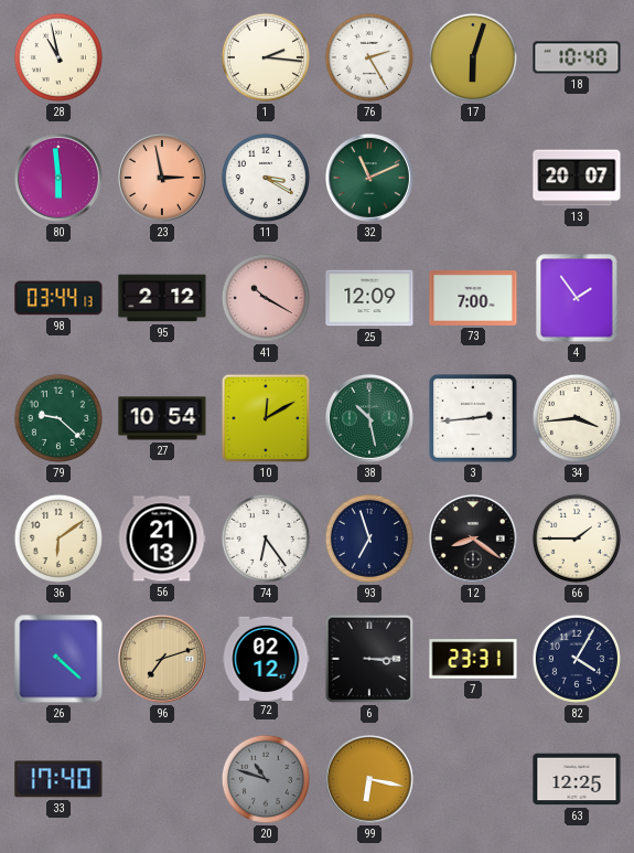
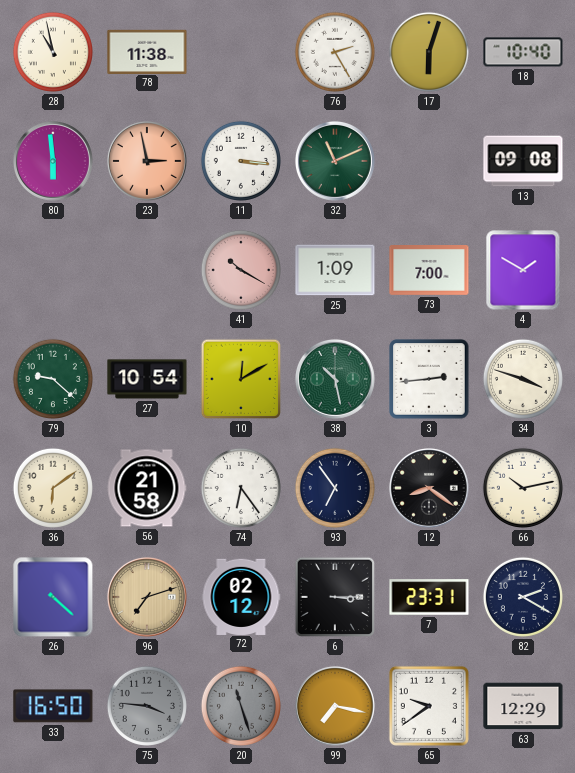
78: none -> 11:38
1: 2:16 -> none
11: 3:20 -> 3:16
13: 20:07 -> 09:08
98: 03:44 -> none
95: 2:12 -> none
25: 12:09 -> 1:09
4: 1:54 -> 1:50
34: 3:44 -> 3:48
56: 21:13 -> 21:58
93: 6:57 -> 6:54
66: 1:45 -> 10:13
82: 4:05 -> 2:20
33: 17:40 -> 16:50
75: none -> 3:46
20: 10:48 -> 11:27
99: 6:17 -> 7:17
65: none -> 9:39
63: 12:25 -> 12:29
